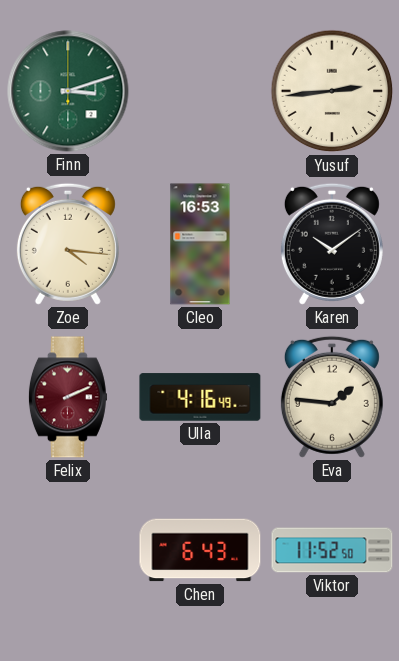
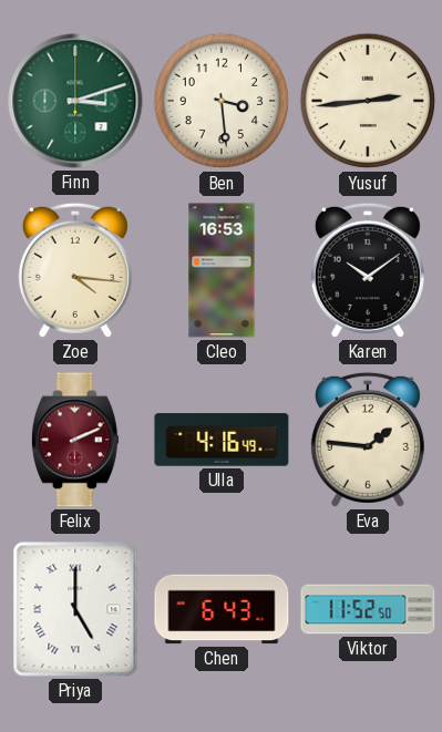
Ben: none -> 3:29
Priya: none -> 5:00
